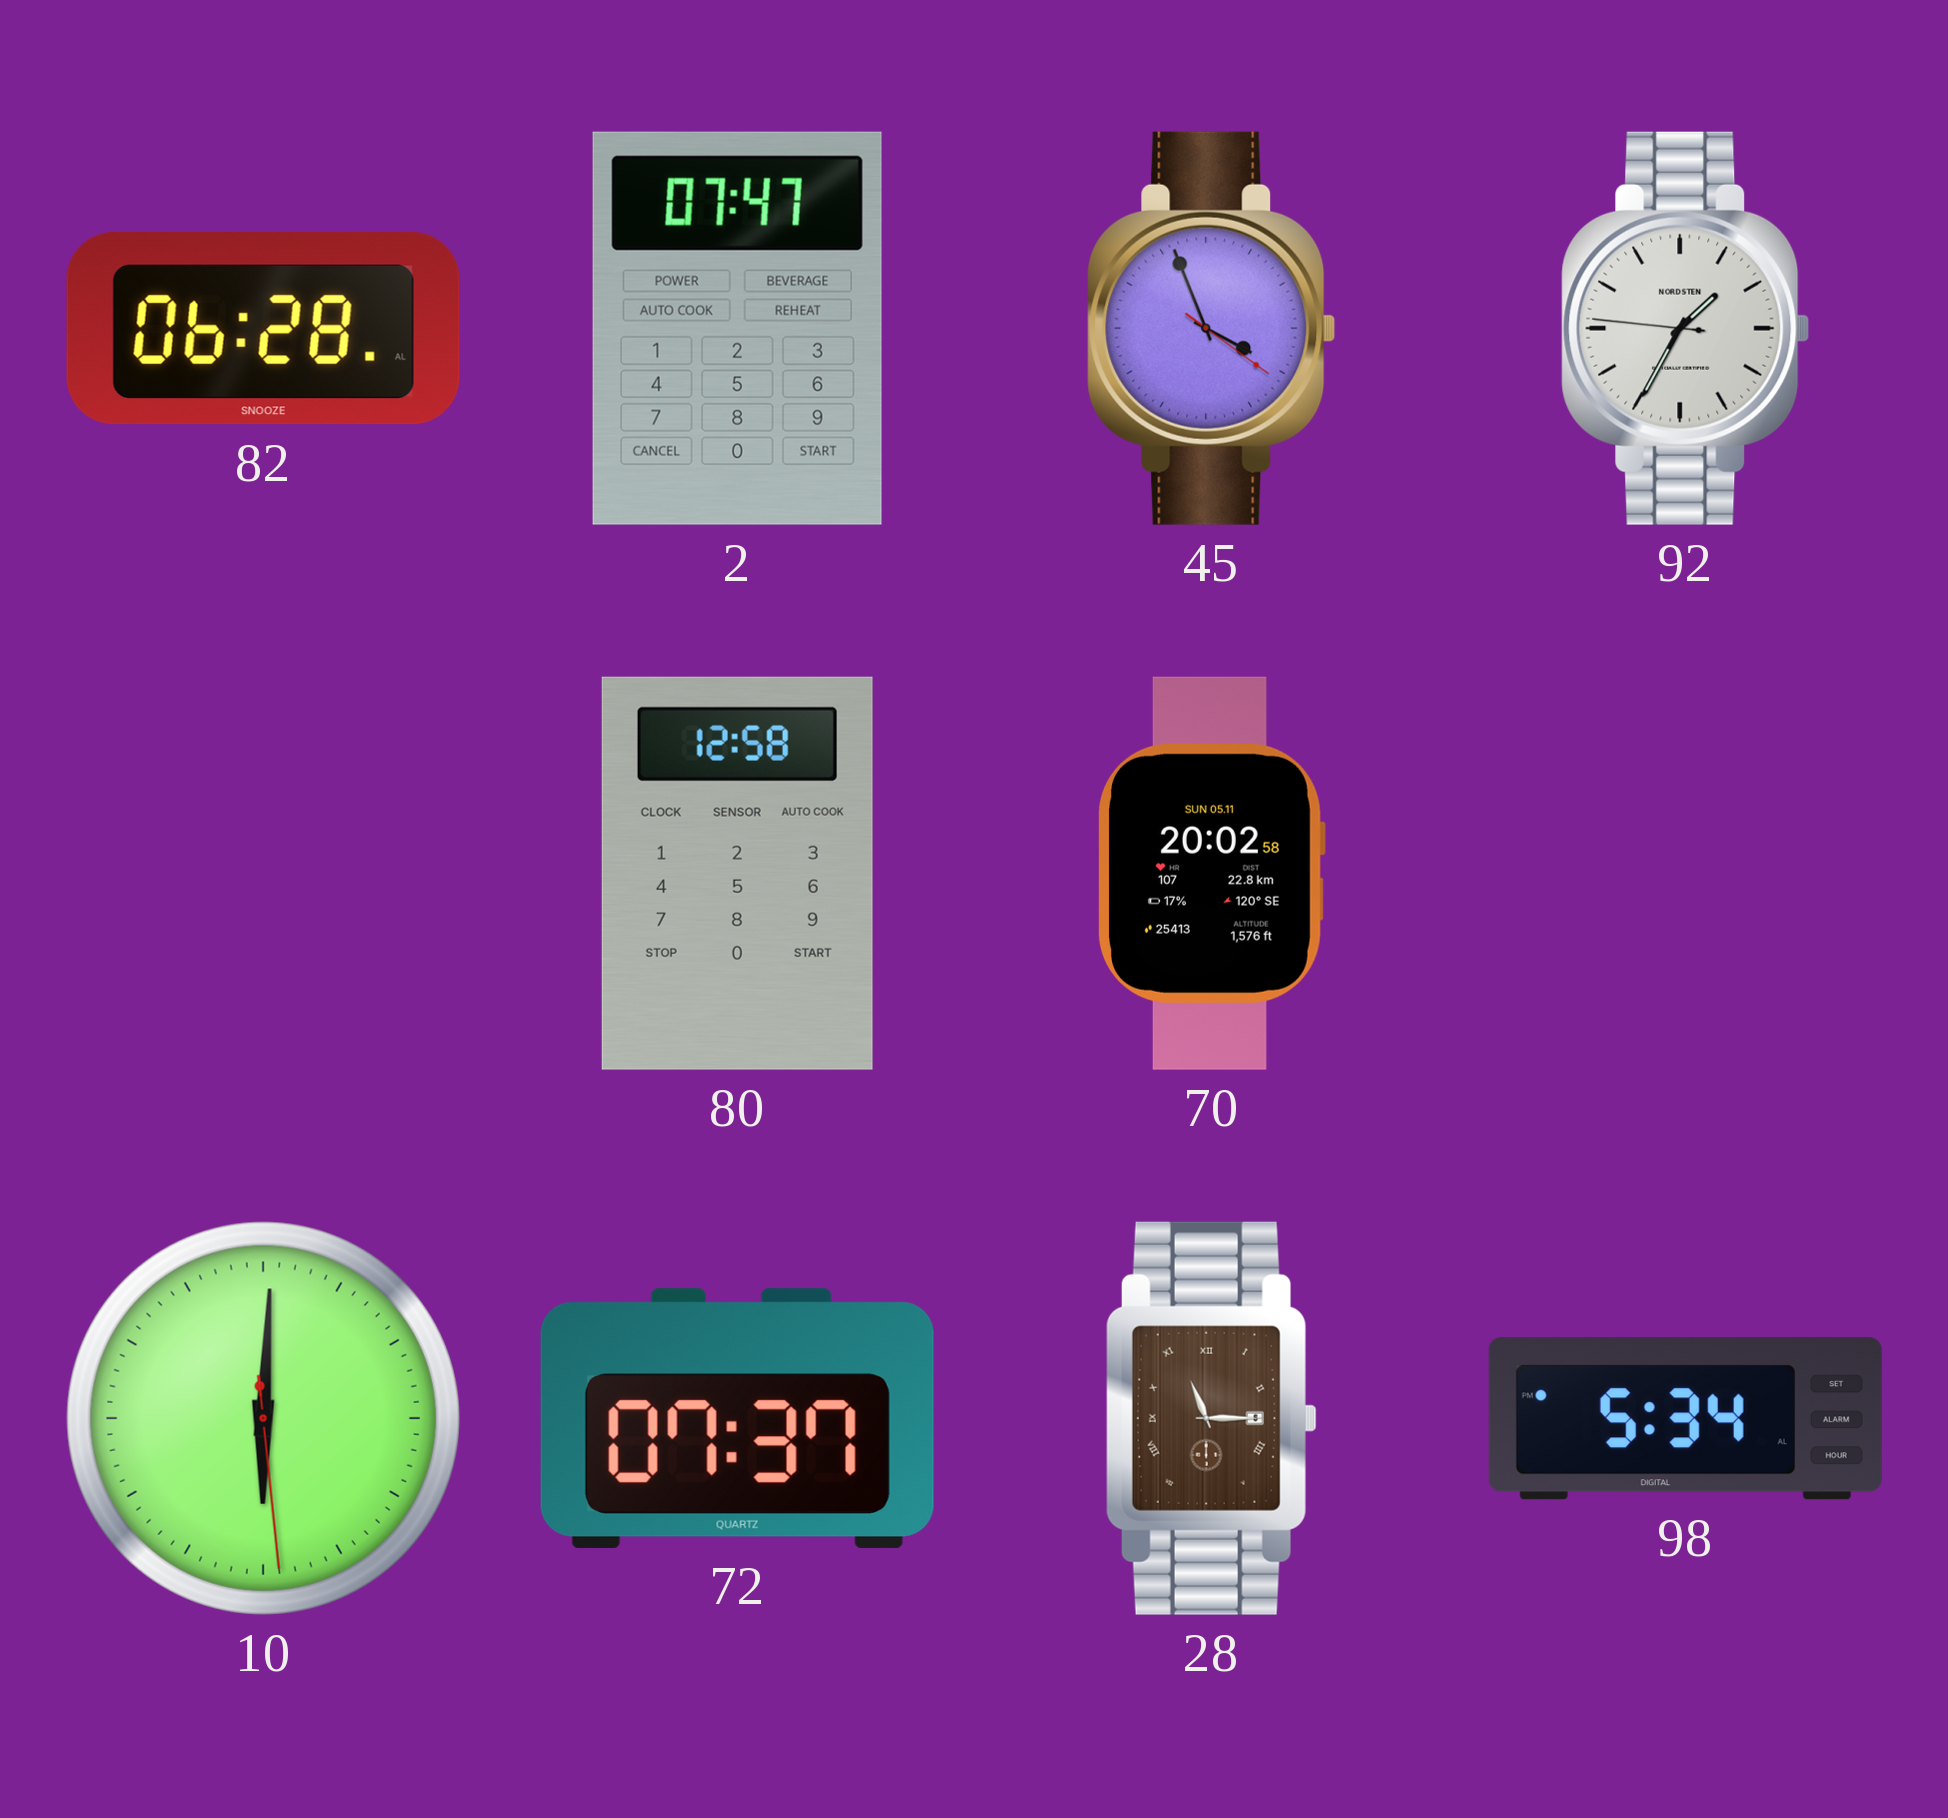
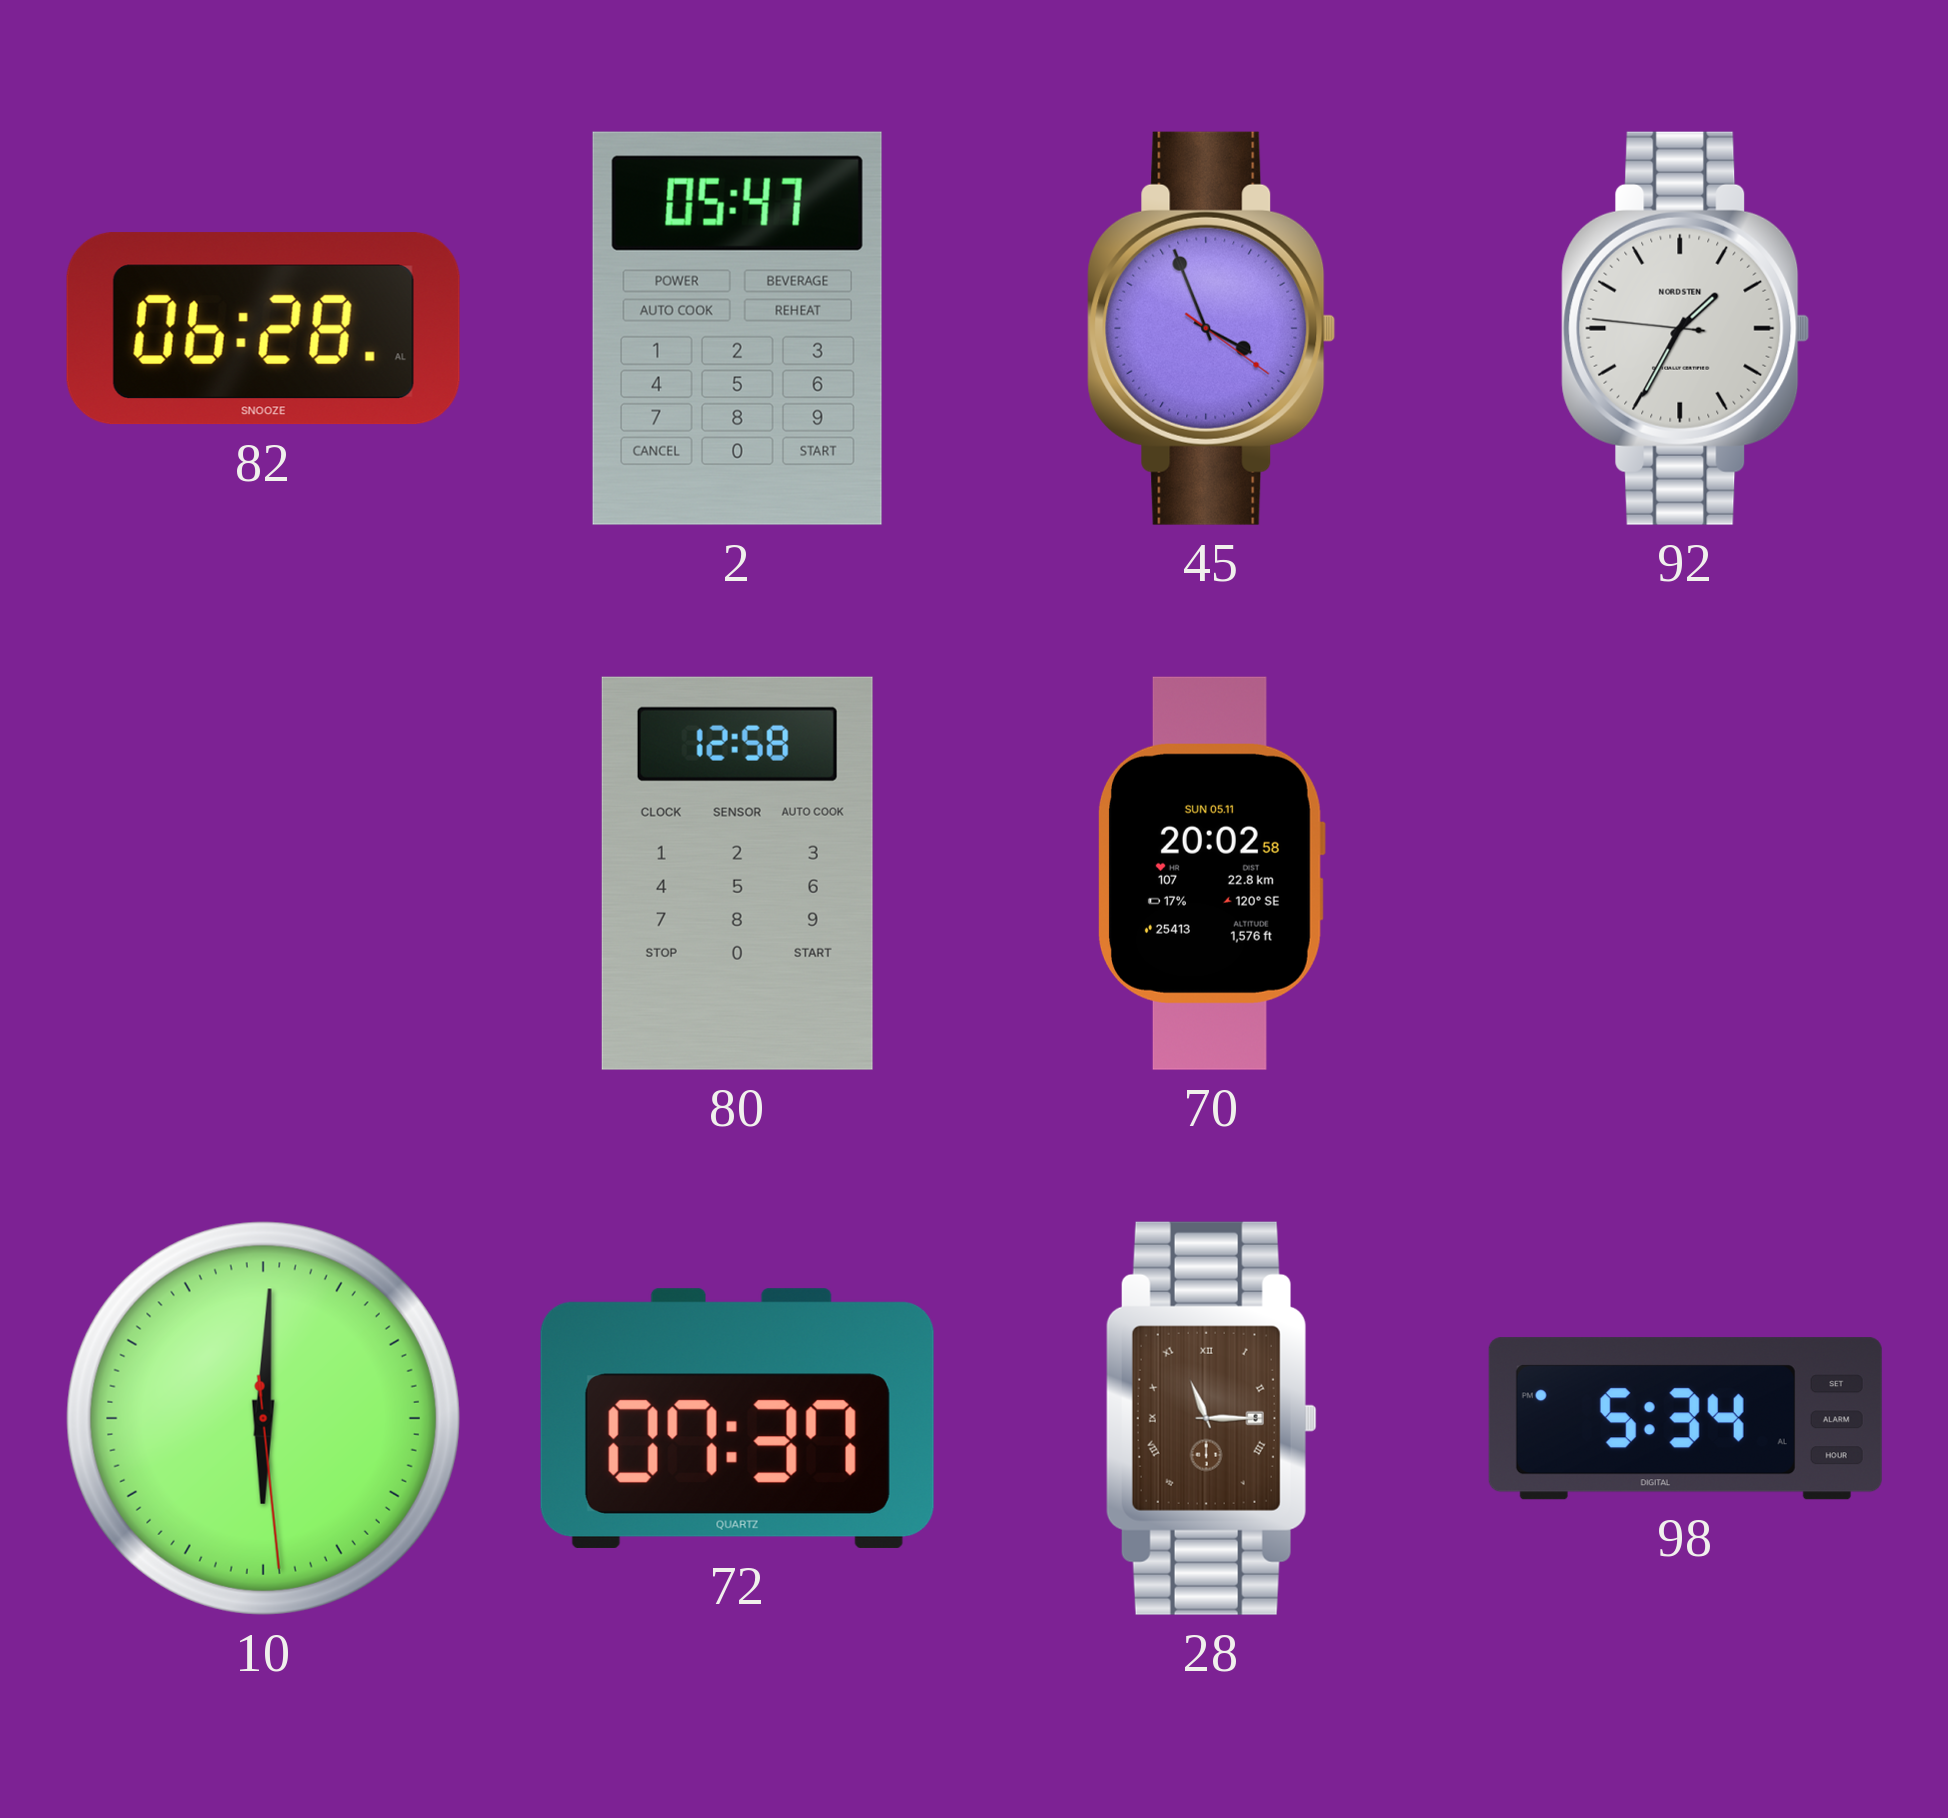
2: 07:47 -> 05:47
